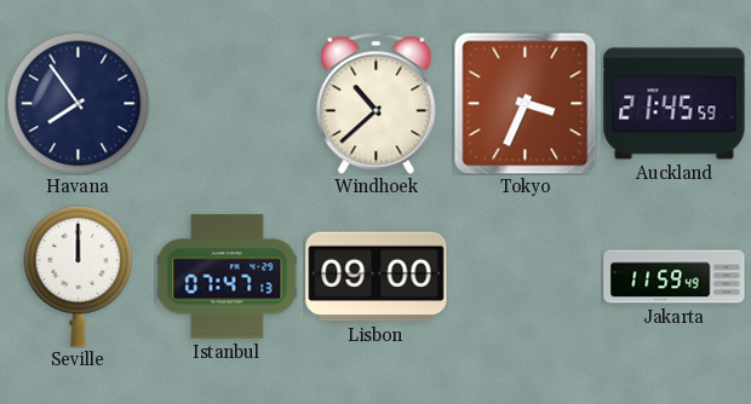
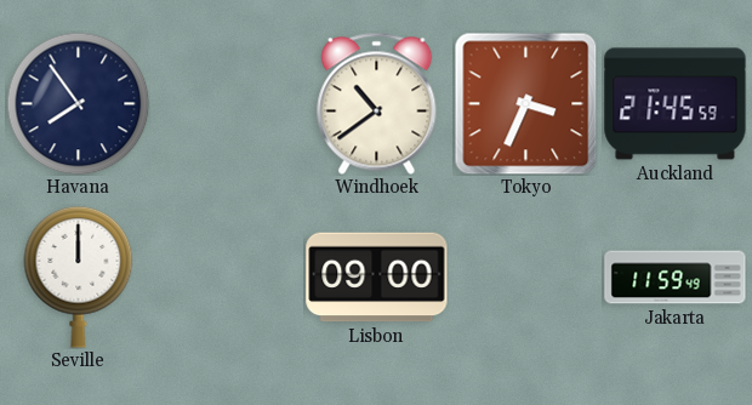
Windhoek: 10:38 -> 10:39
Istanbul: 07:47 -> none
